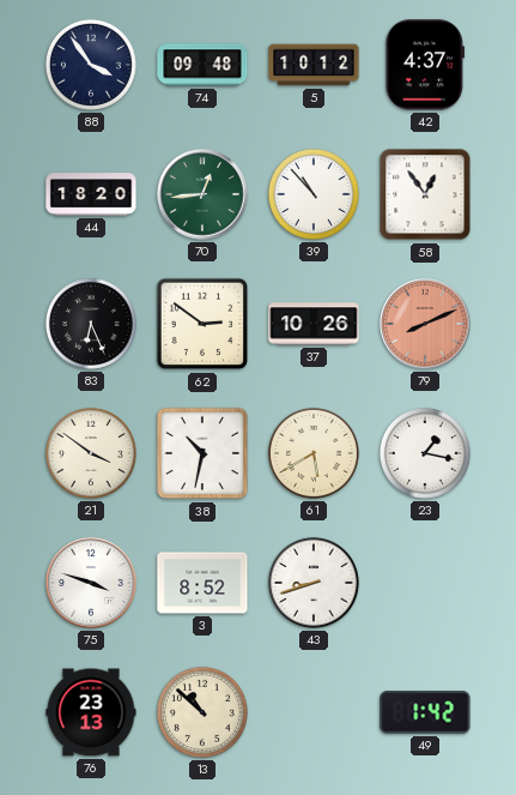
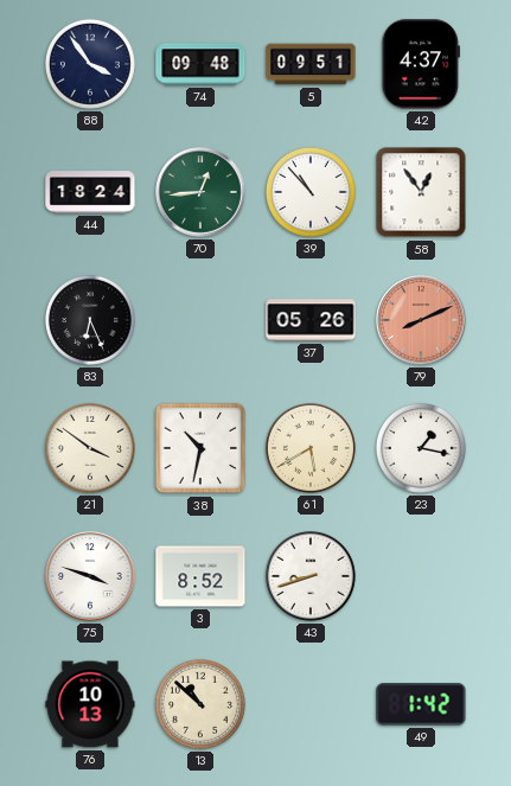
5: 10:12 -> 09:51
44: 18:20 -> 18:24
62: 2:51 -> none
37: 10:26 -> 05:26
76: 23:13 -> 10:13
